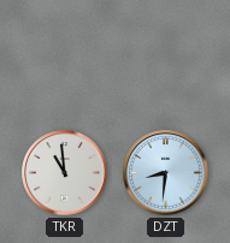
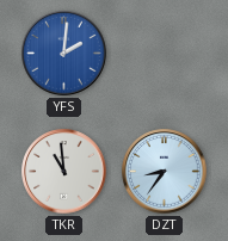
YFS: none -> 2:01
DZT: 8:31 -> 8:36
